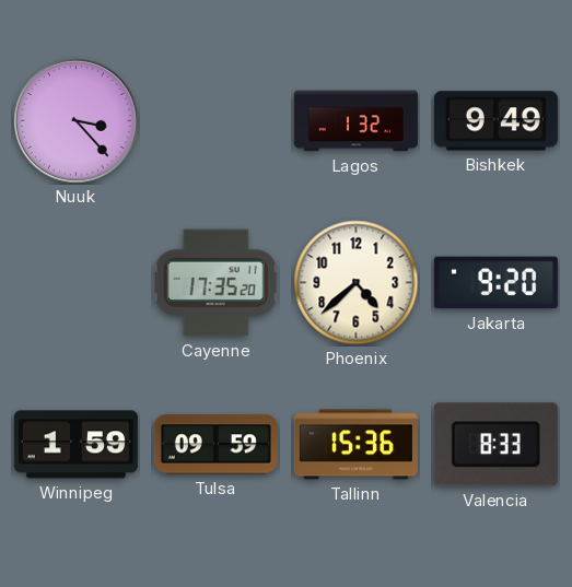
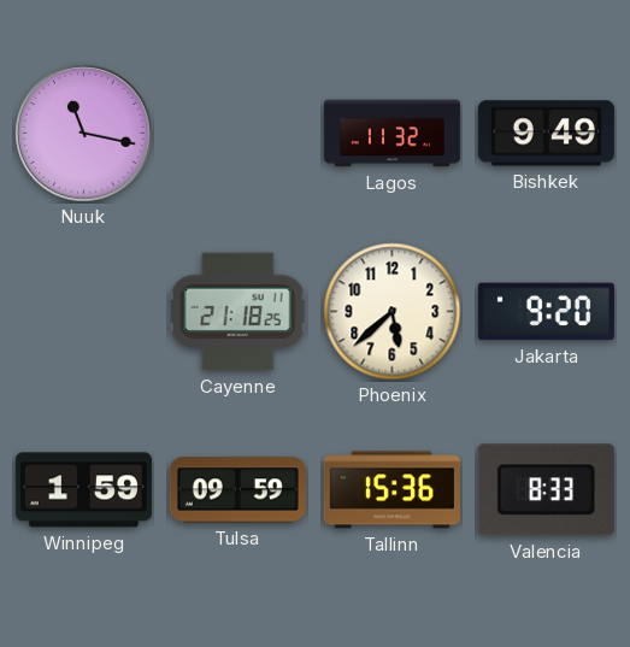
Nuuk: 3:23 -> 11:17
Lagos: 1:32 -> 11:32
Cayenne: 17:35 -> 21:18
Phoenix: 4:38 -> 5:38
